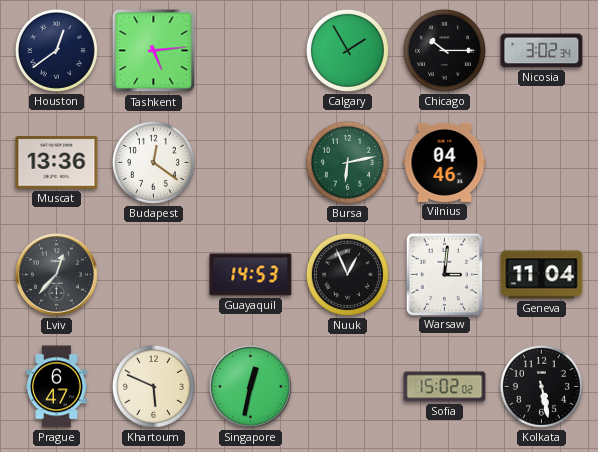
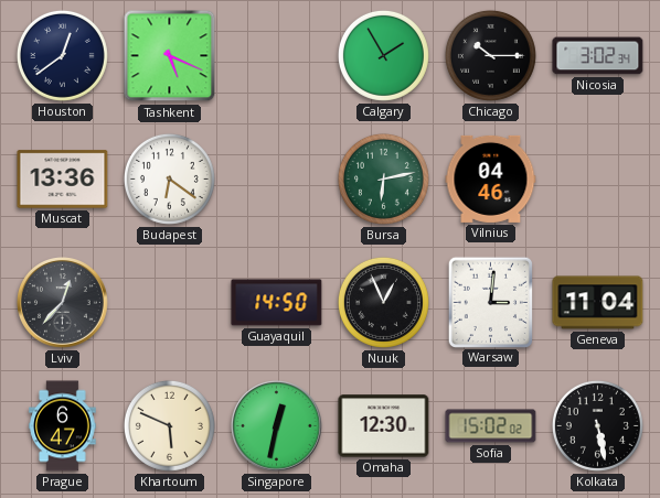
Tashkent: 5:14 -> 5:19
Budapest: 12:21 -> 6:21
Guayaquil: 14:53 -> 14:50
Omaha: none -> 12:30
